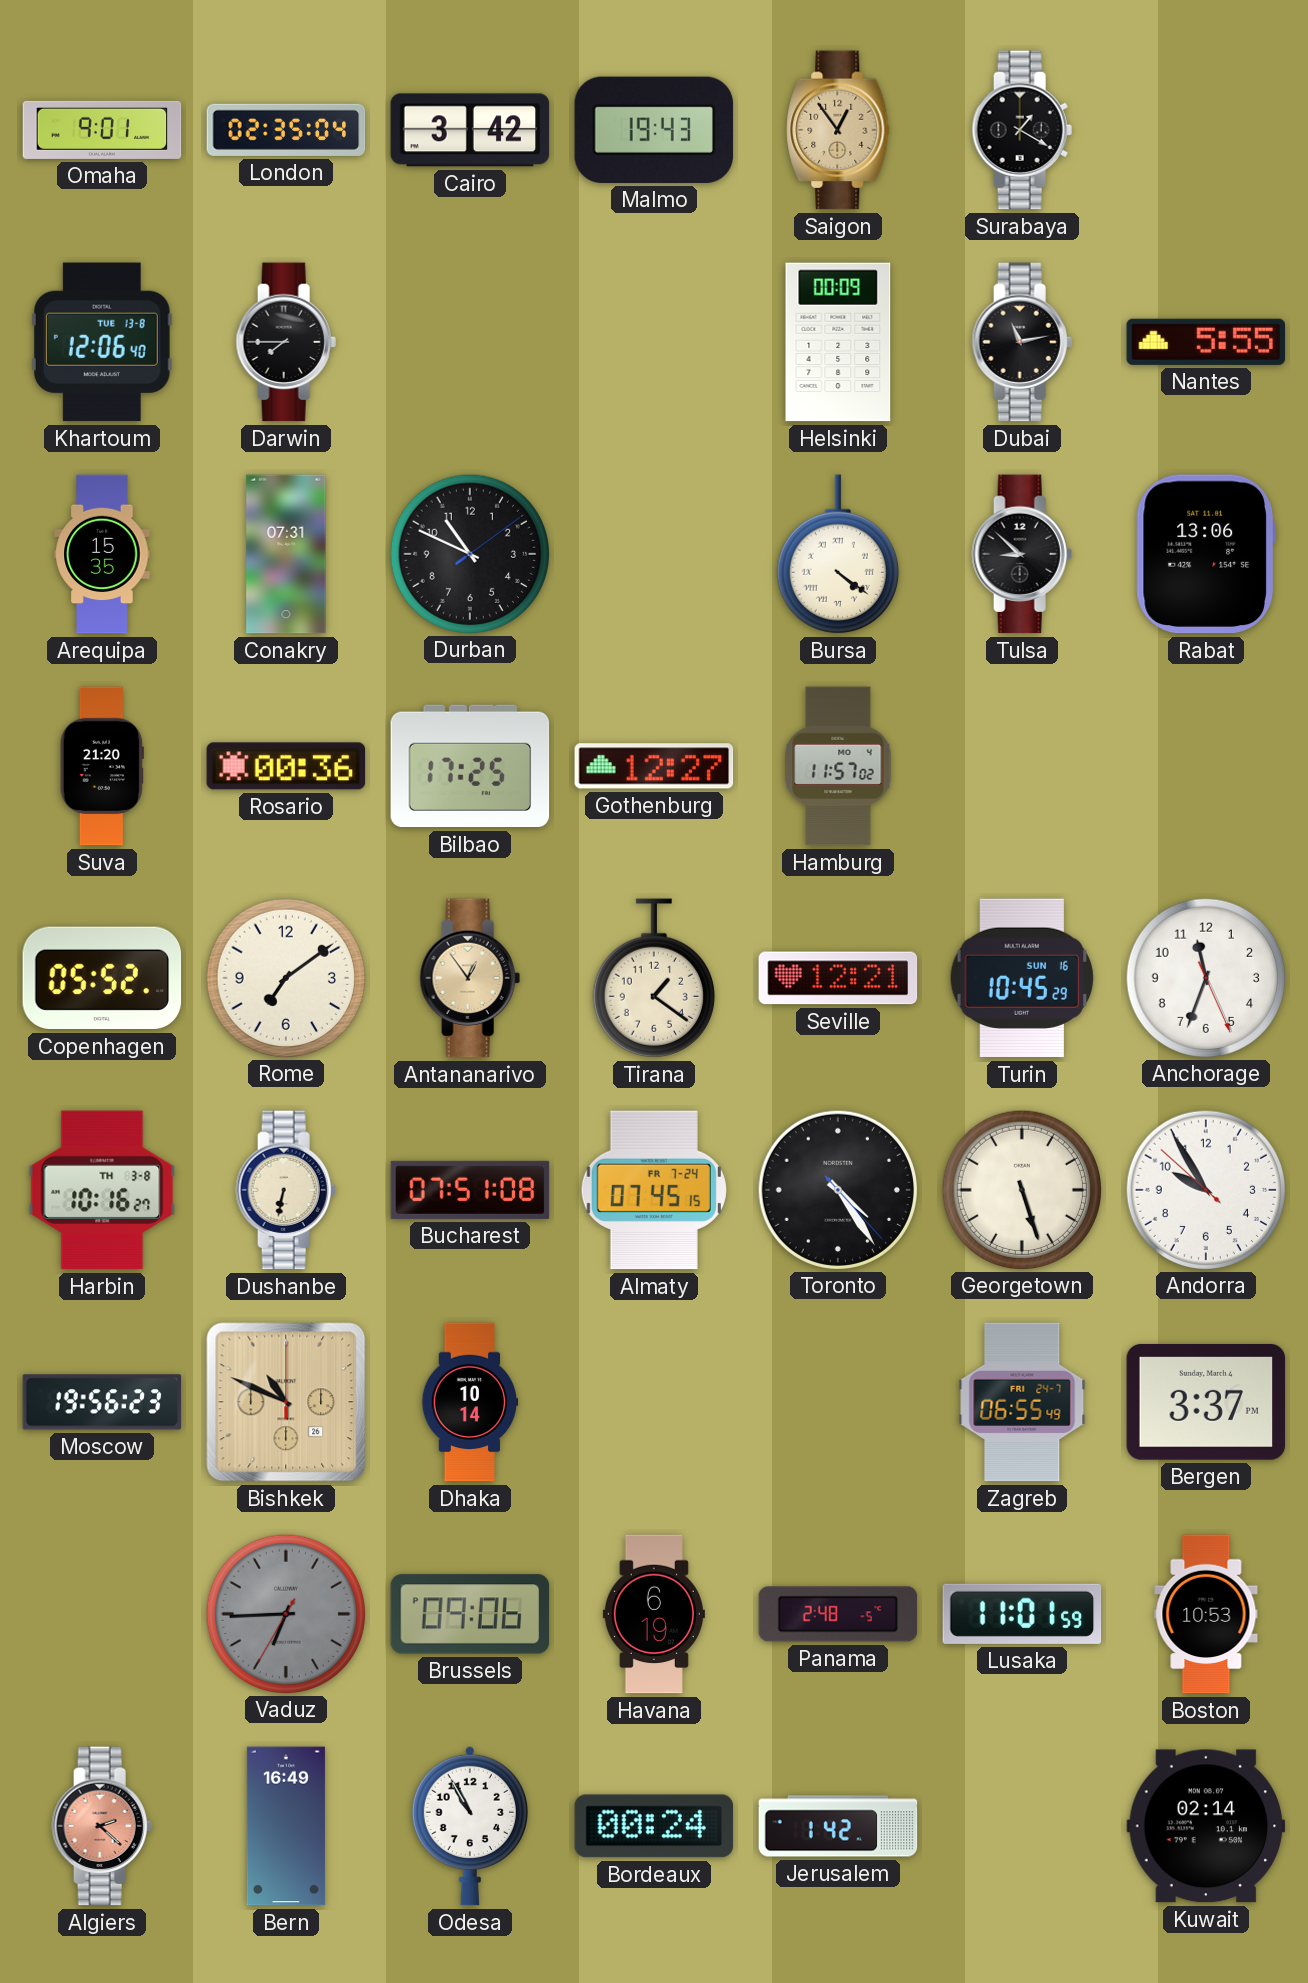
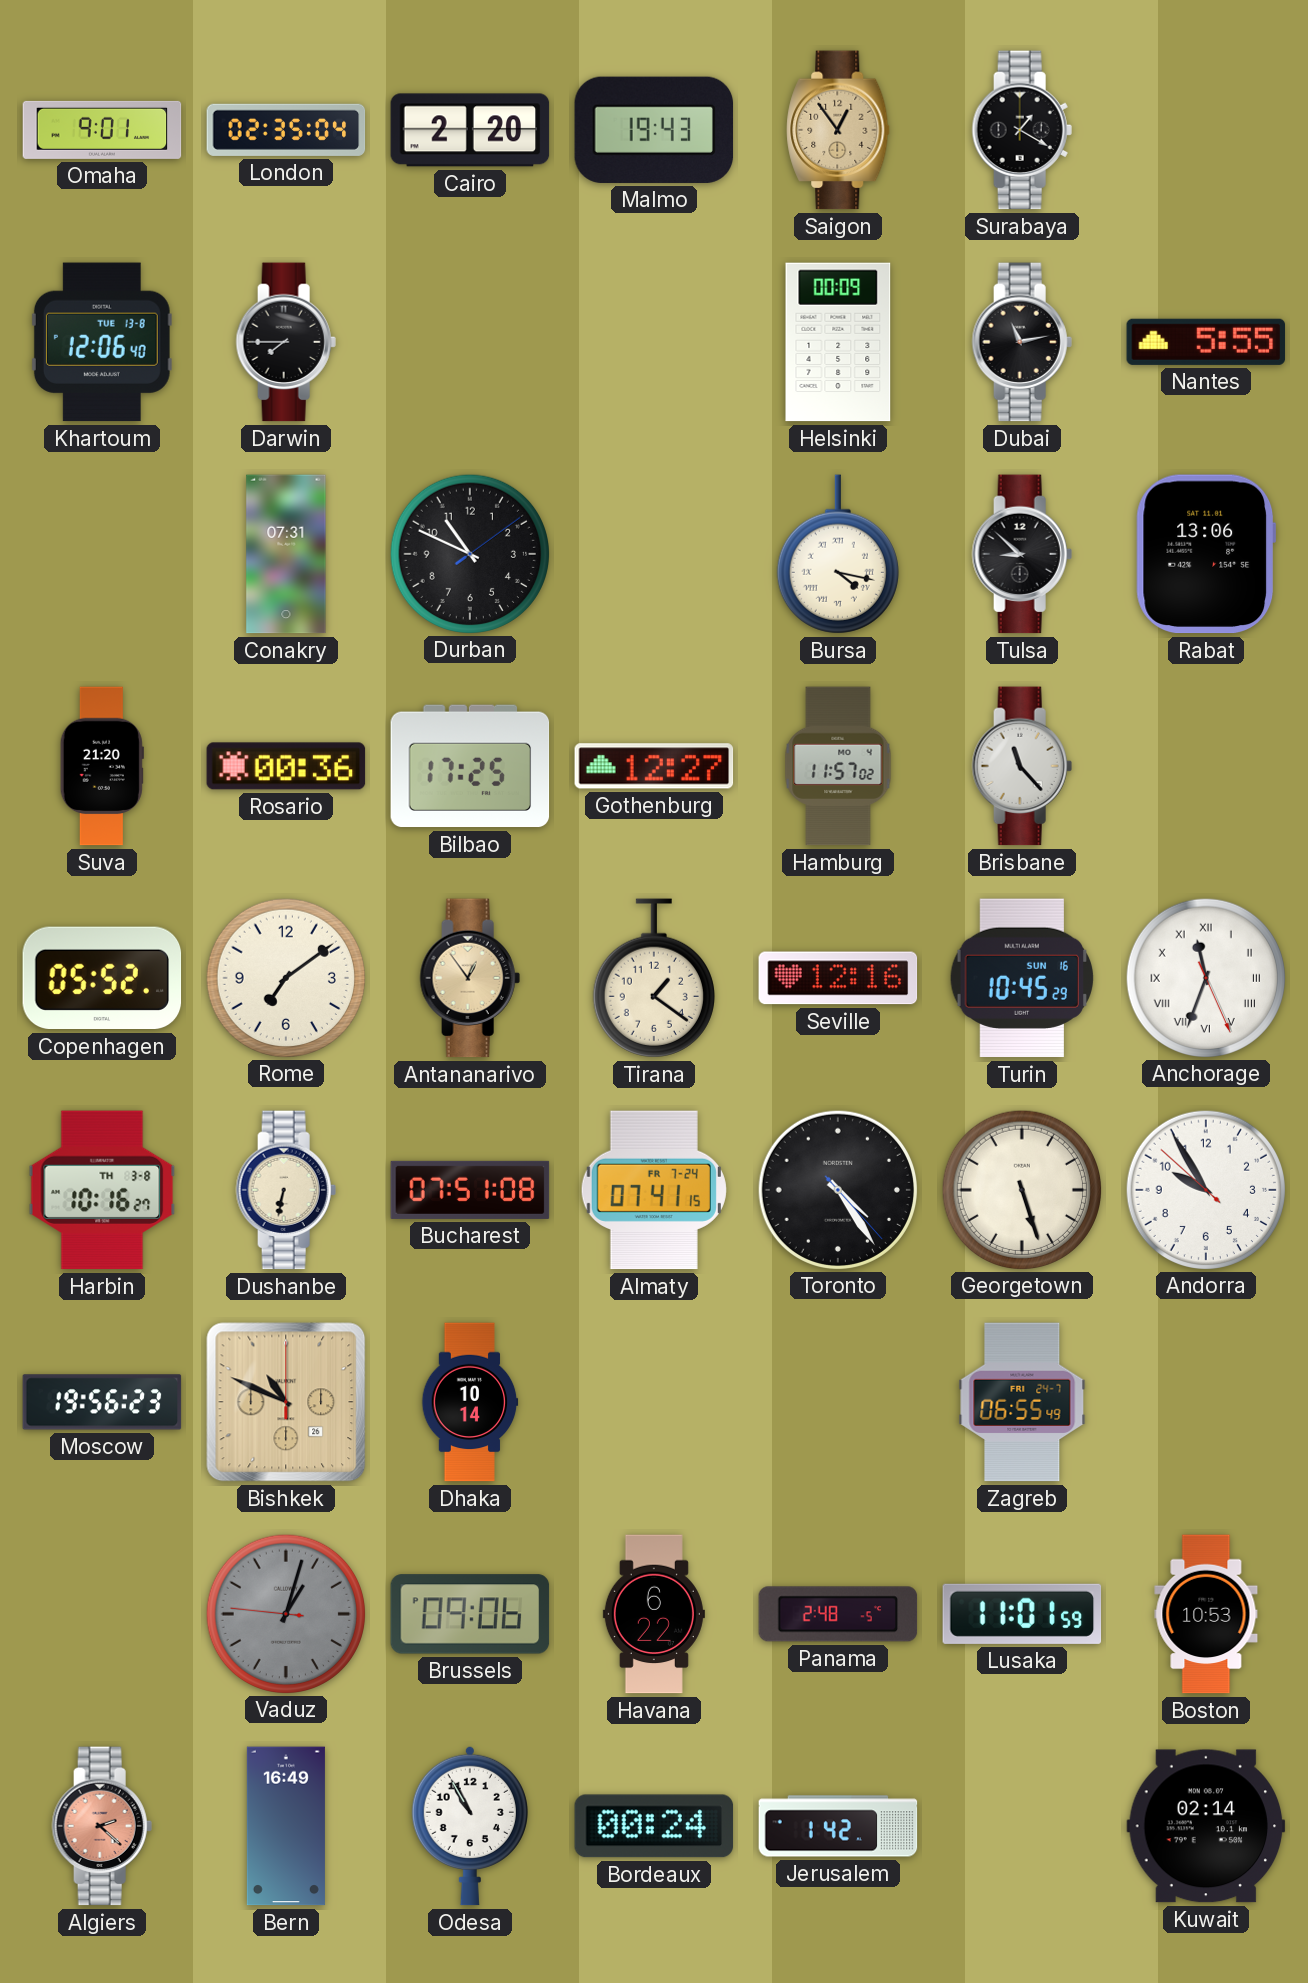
Cairo: 3:42 -> 2:20
Arequipa: 15:35 -> none
Bursa: 4:21 -> 4:17
Brisbane: none -> 11:23
Seville: 12:21 -> 12:16
Anchorage numerals: Arabic -> Roman
Almaty: 07:45 -> 07:41
Bergen: 3:37 -> none
Vaduz: 6:44 -> 1:02
Havana: 6:19 -> 6:22
